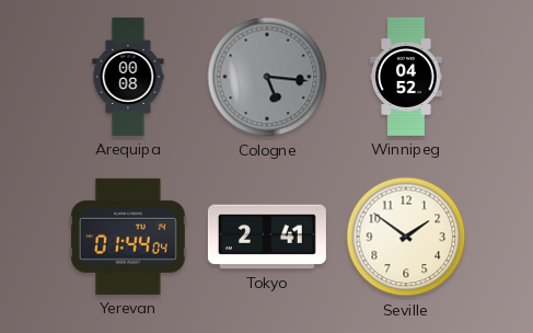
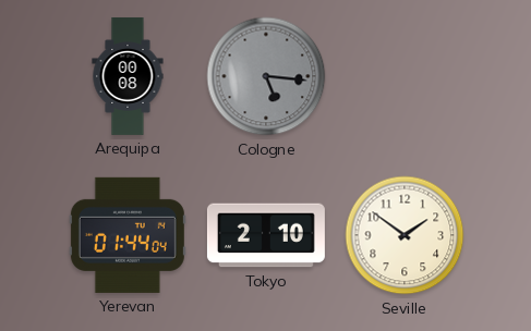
Winnipeg: 04:52 -> none
Tokyo: 2:41 -> 2:10
